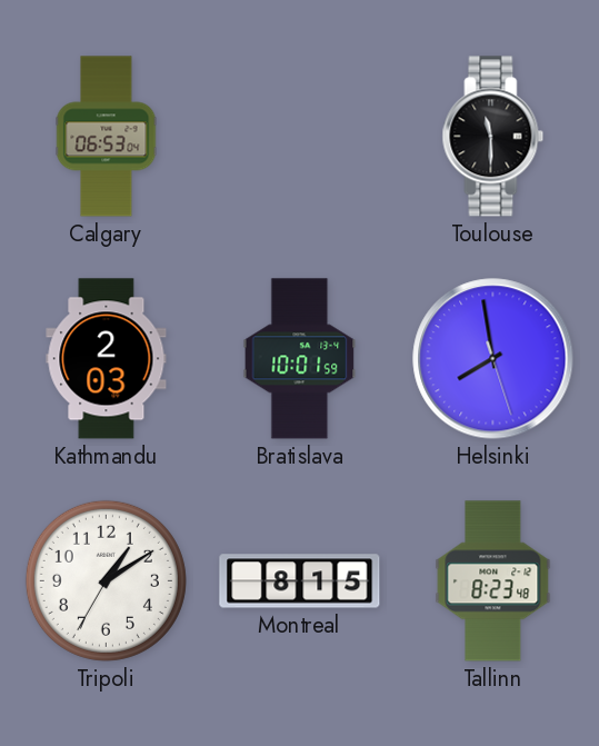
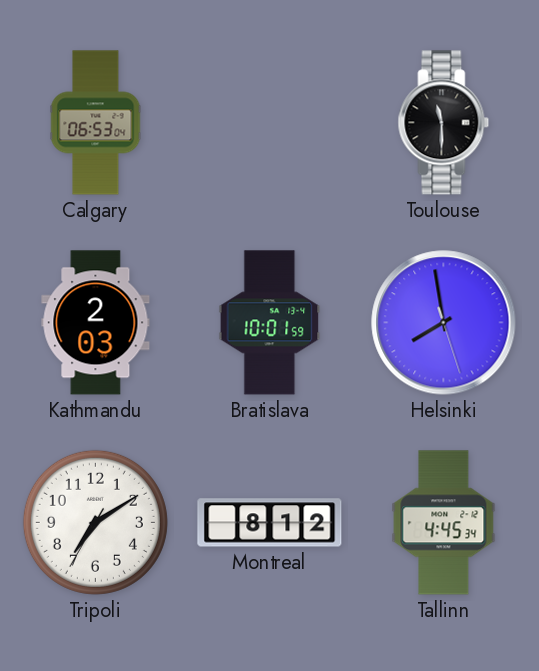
Tripoli: 1:09 -> 7:09
Montreal: 8:15 -> 8:12
Tallinn: 8:23 -> 4:45
